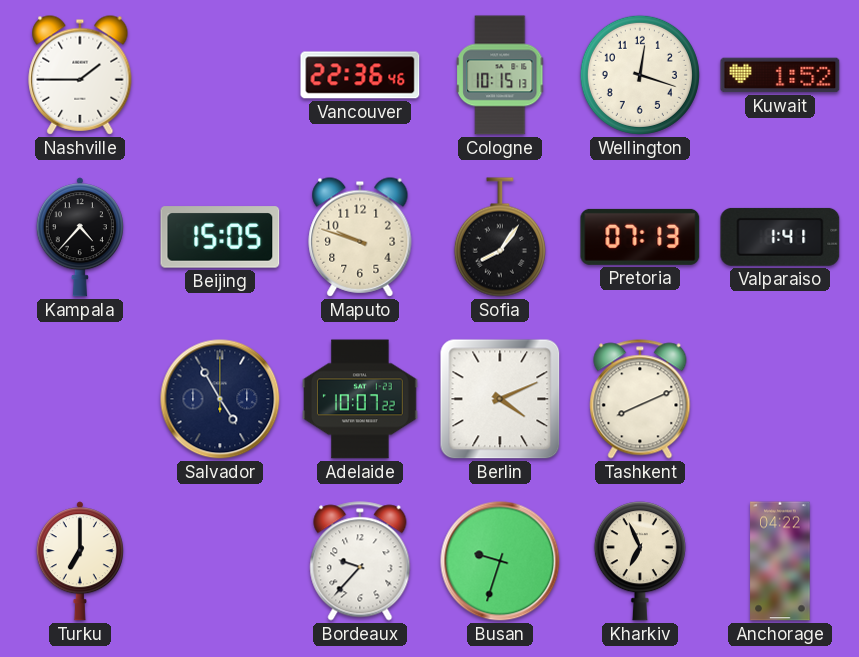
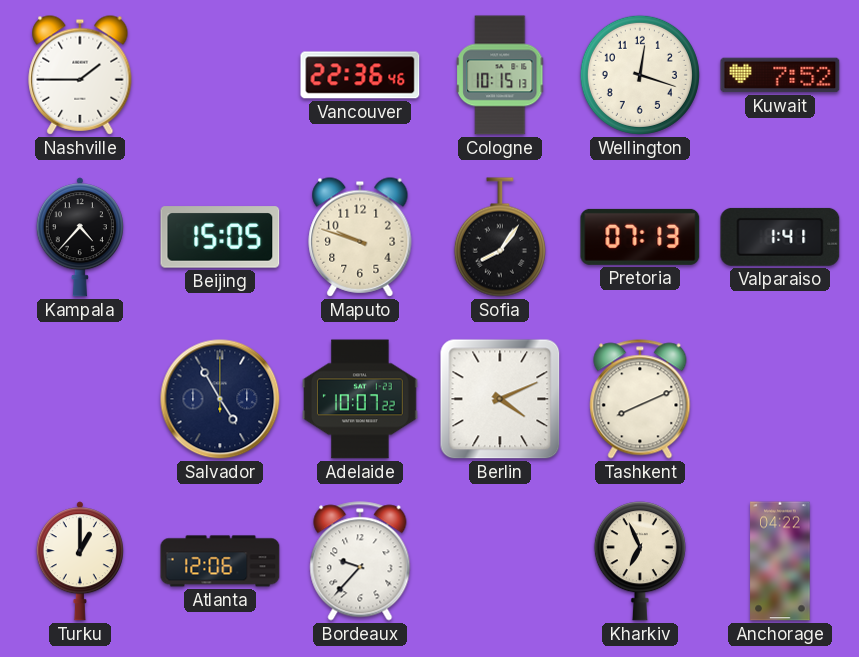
Kuwait: 1:52 -> 7:52
Turku: 7:00 -> 1:00
Atlanta: none -> 12:06
Busan: 9:33 -> none
